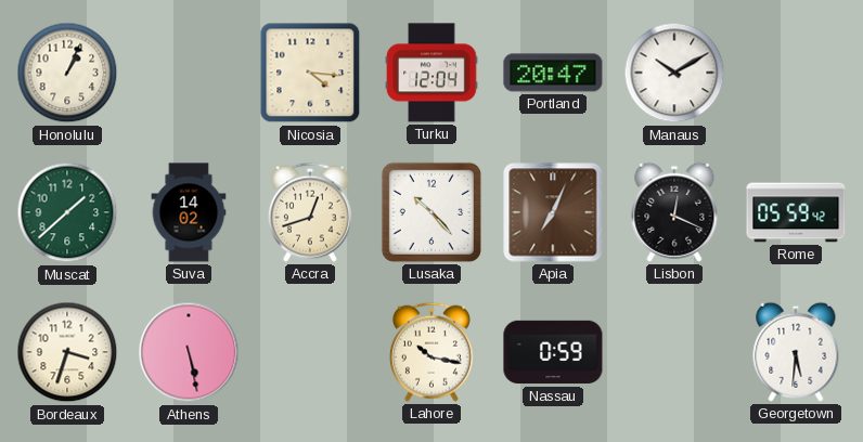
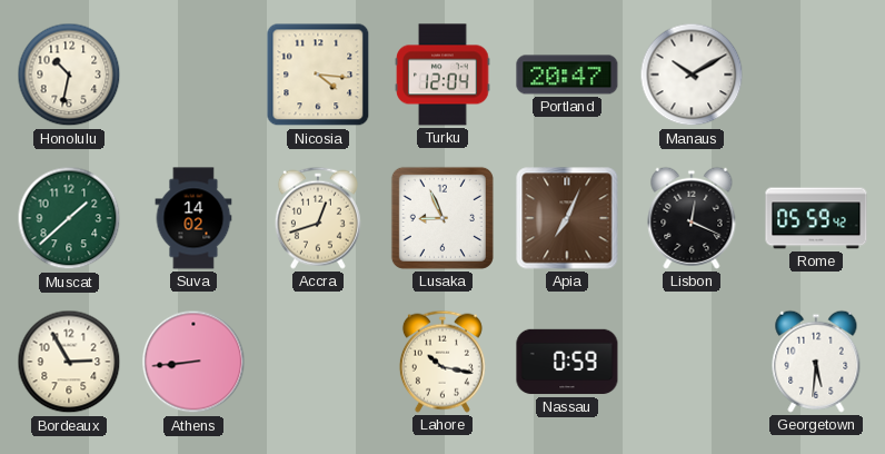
Honolulu: 1:04 -> 10:32
Lusaka: 10:23 -> 8:56
Bordeaux: 3:33 -> 2:55
Athens: 5:28 -> 8:44
